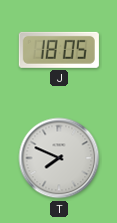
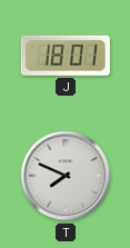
J: 18:05 -> 18:01
